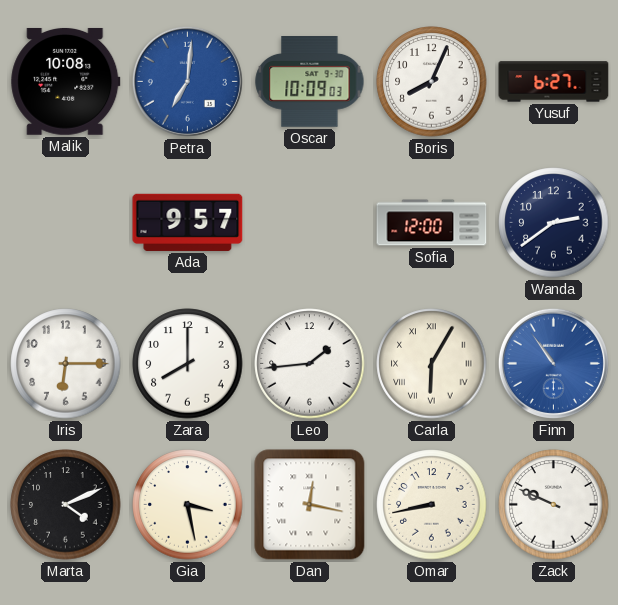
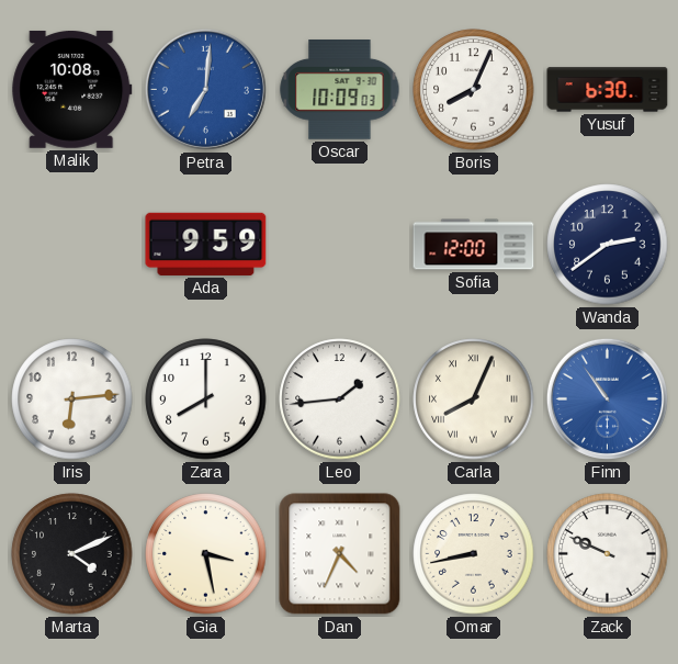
Yusuf: 6:27 -> 6:30
Ada: 9:57 -> 9:59
Iris: 6:15 -> 6:14
Carla: 6:05 -> 8:04
Dan: 12:17 -> 4:34
